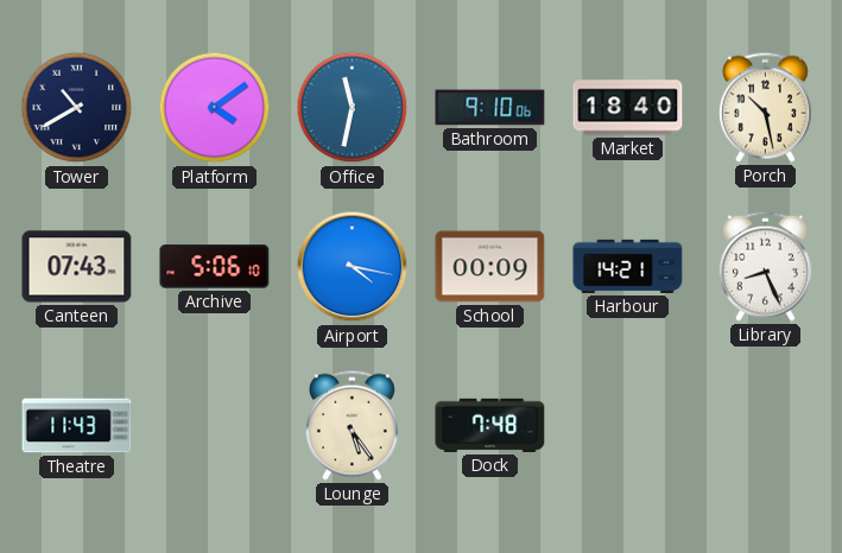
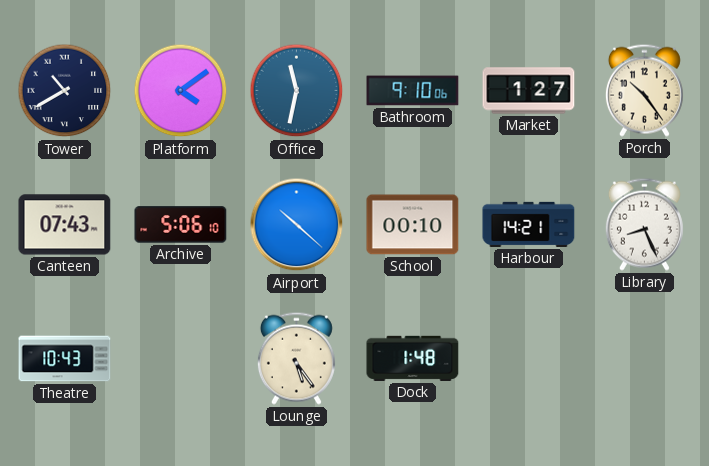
Market: 18:40 -> 1:27
Porch: 10:28 -> 10:24
Airport: 4:17 -> 10:22
School: 00:09 -> 00:10
Theatre: 11:43 -> 10:43
Dock: 7:48 -> 1:48
